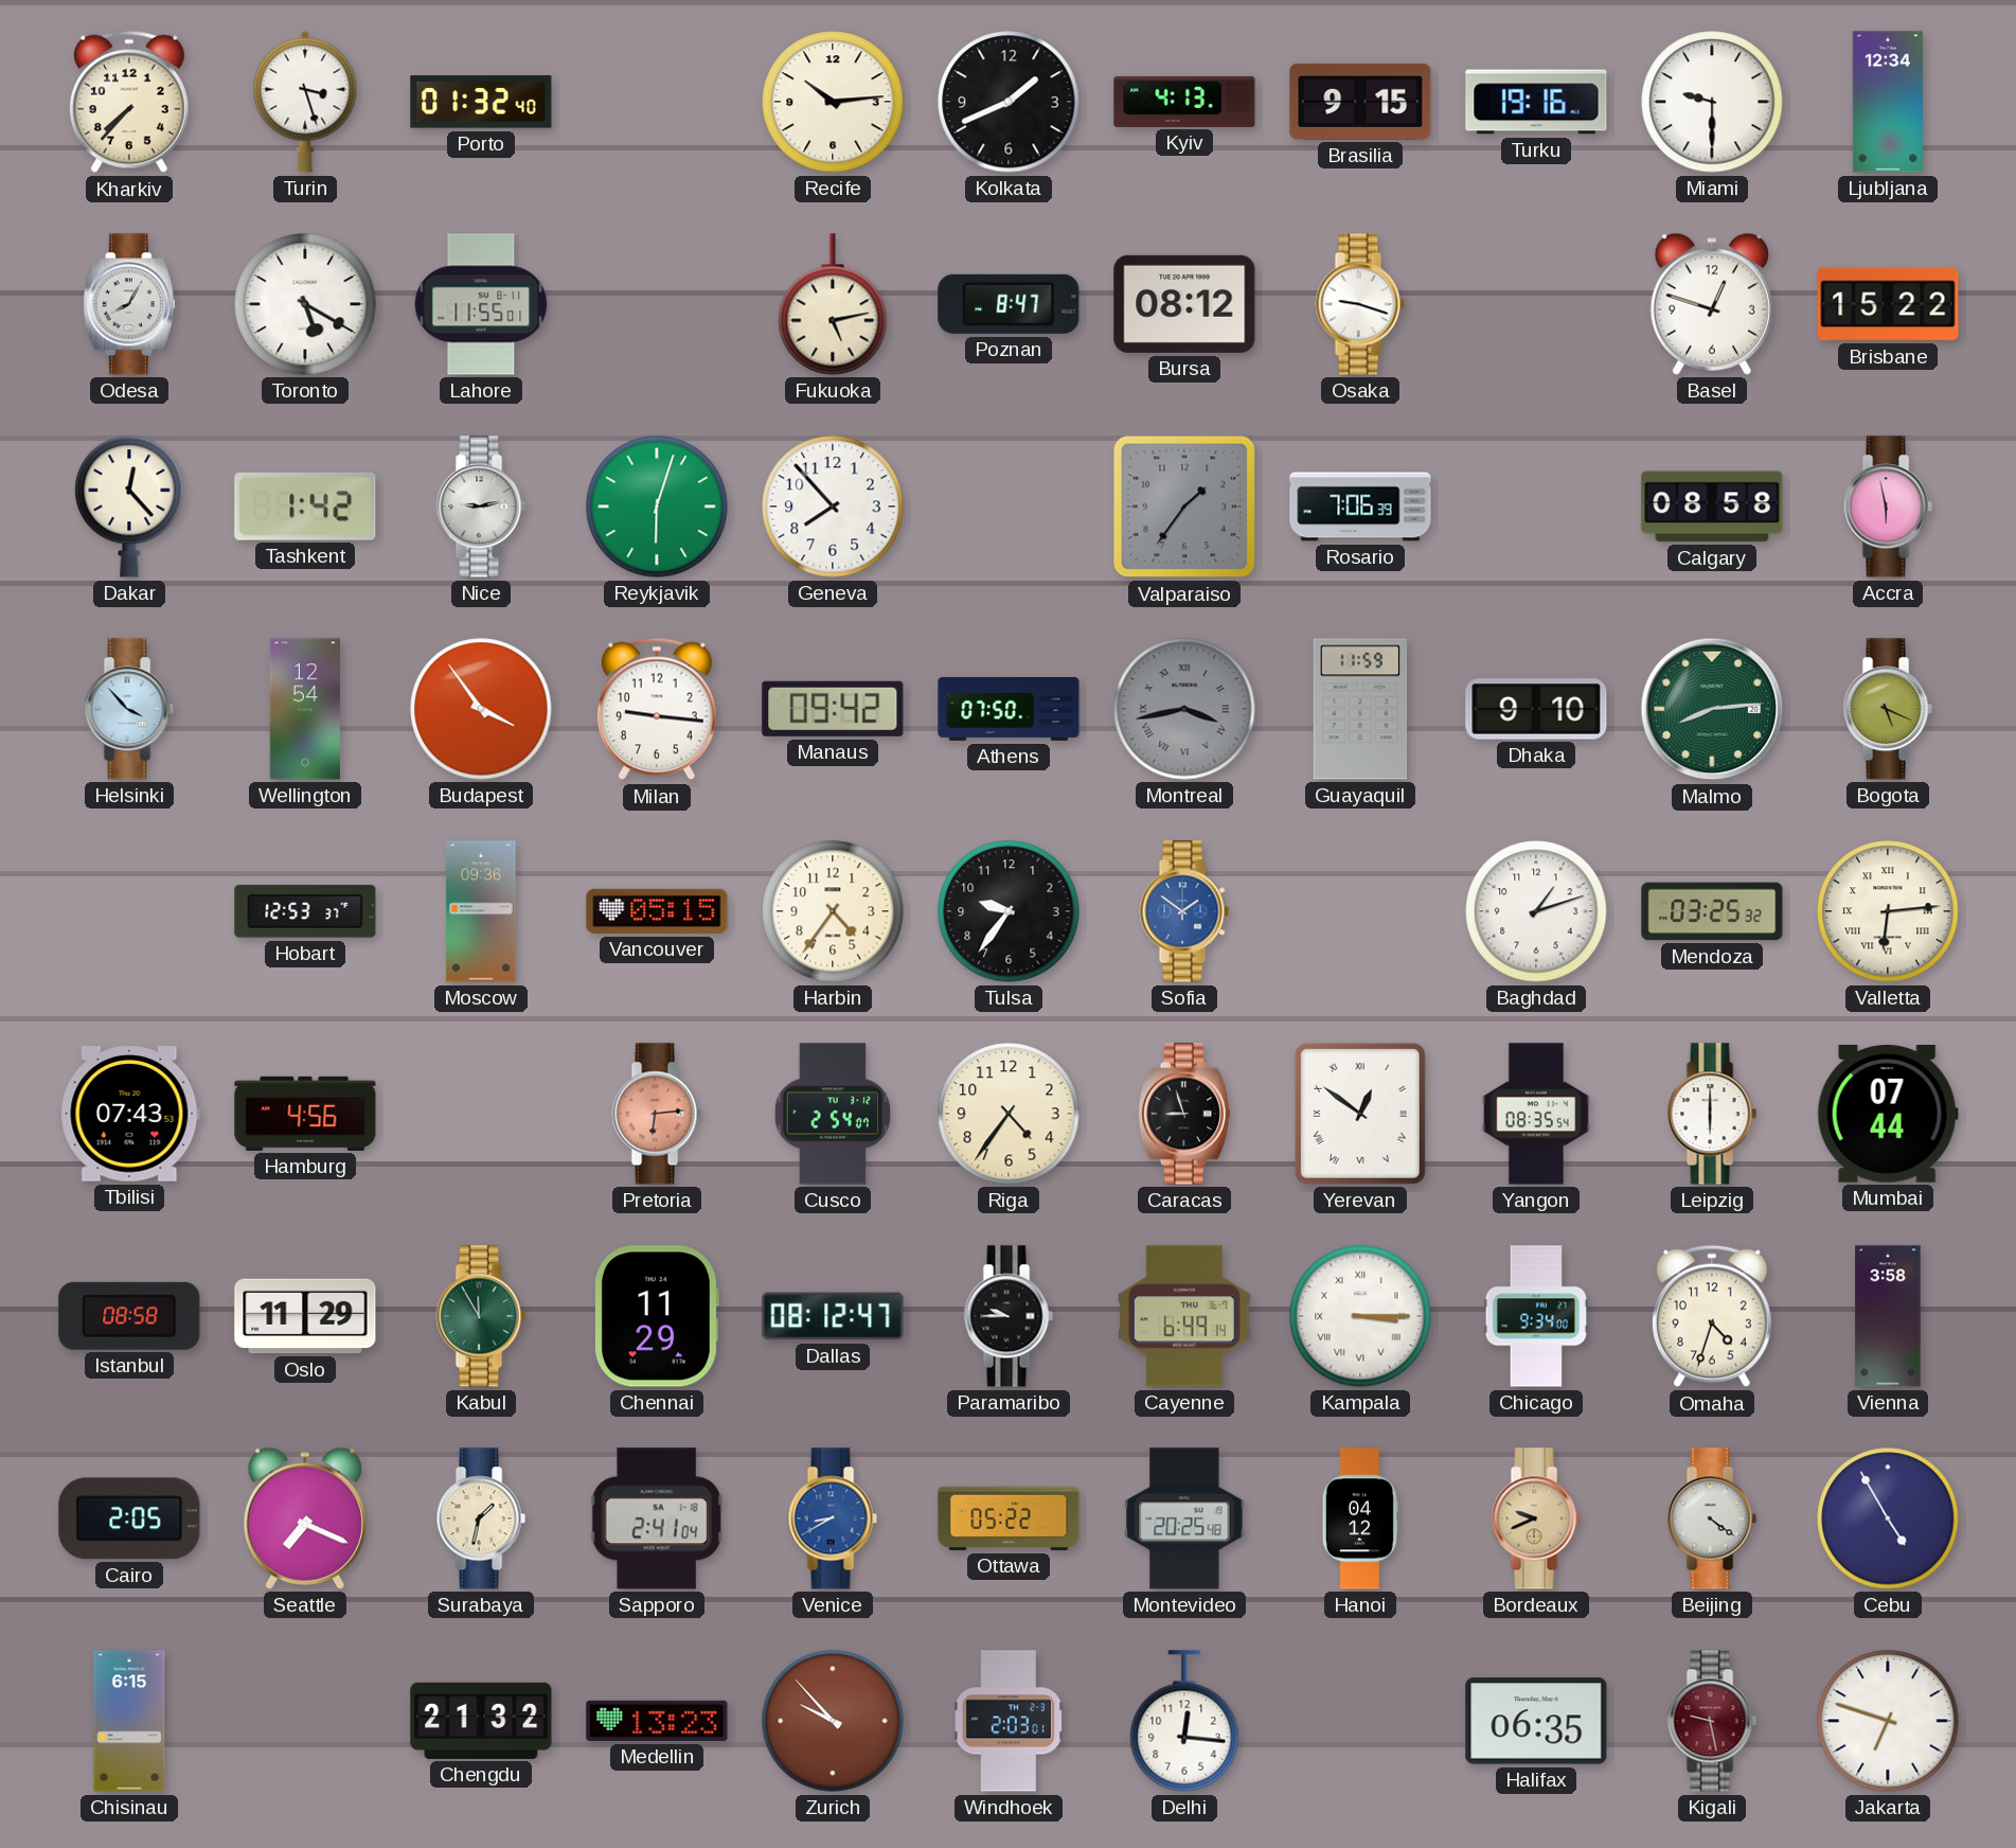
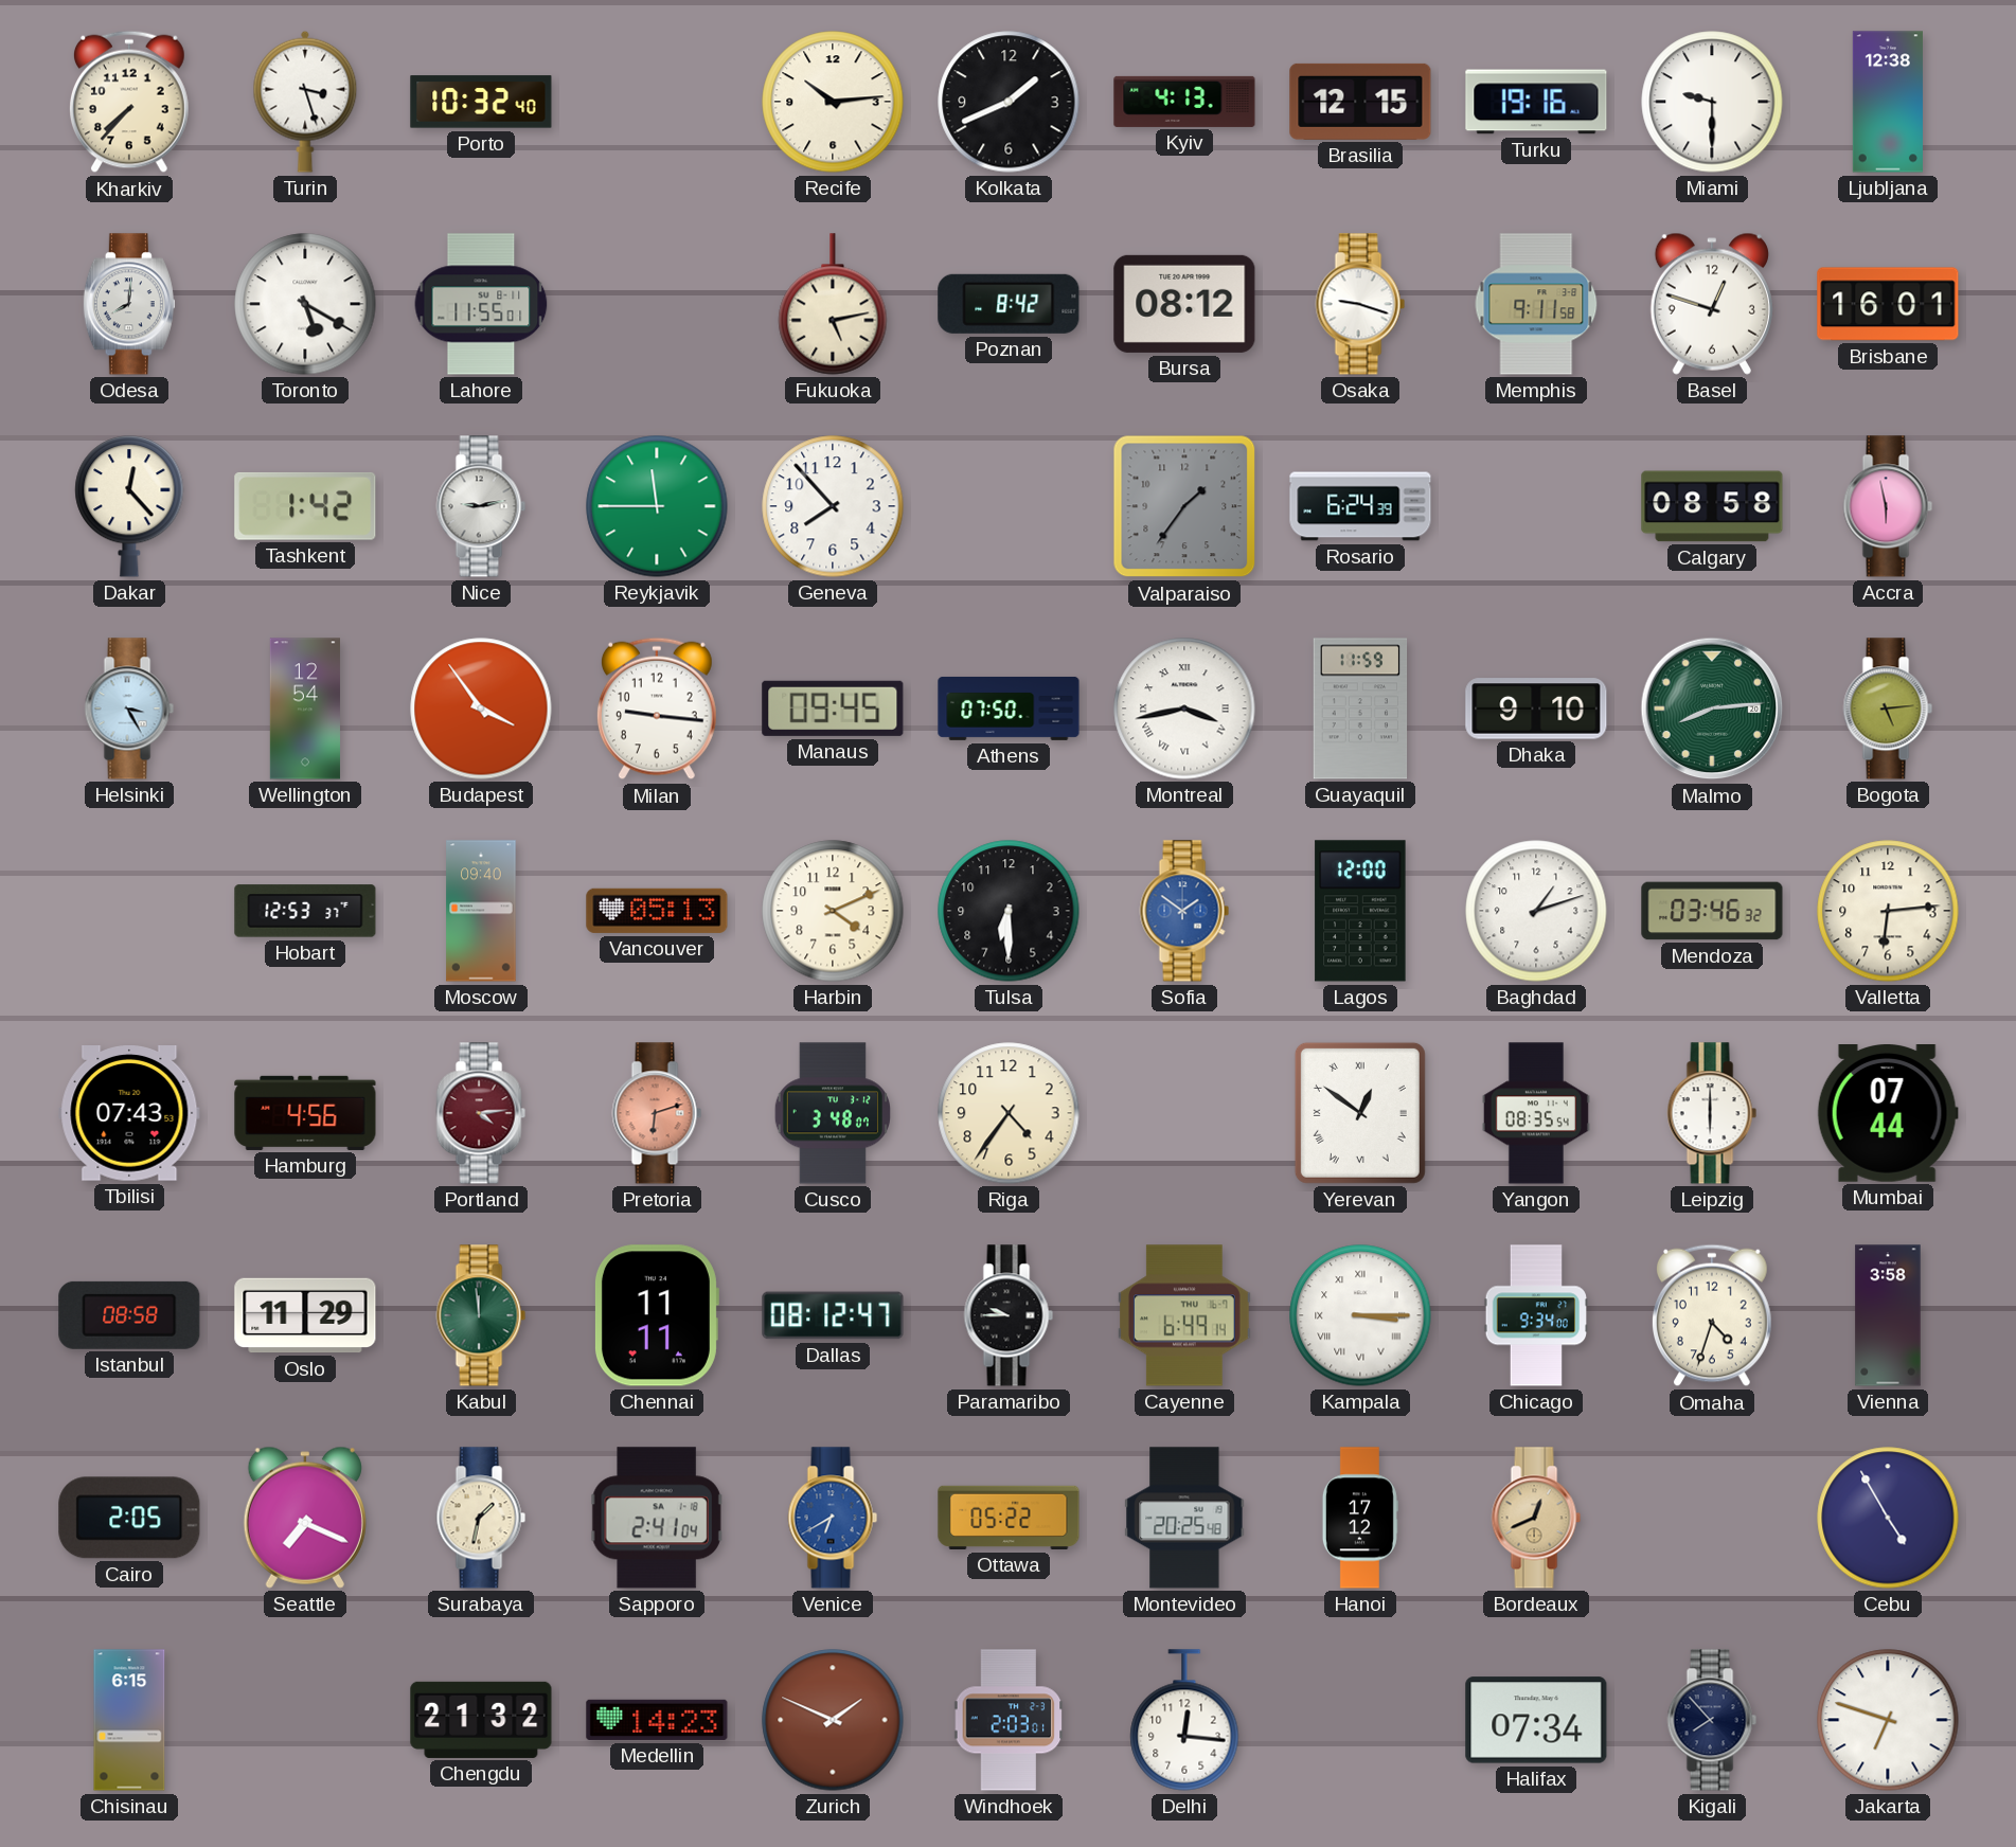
Porto: 01:32 -> 10:32
Brasilia: 9:15 -> 12:15
Ljubljana: 12:34 -> 12:38
Odesa: 8:05 -> 8:01
Poznan: 8:47 -> 8:42
Memphis: none -> 9:11
Brisbane: 15:22 -> 16:01
Reykjavik: 6:03 -> 11:45
Rosario: 7:06 -> 6:24
Helsinki: 3:53 -> 3:25
Manaus: 09:42 -> 09:45
Montreal dial: grey -> white
Bogota: 5:19 -> 5:14
Moscow: 09:36 -> 09:40
Vancouver: 05:15 -> 05:13
Harbin: 4:36 -> 4:11
Tulsa: 9:36 -> 6:30
Lagos: none -> 12:00
Mendoza: 03:25 -> 03:46
Valletta numerals: Roman -> Arabic
Portland: none -> 4:14
Pretoria: 6:14 -> 6:12
Cusco: 2:54 -> 3:48
Caracas: 8:57 -> none
Kabul: 11:55 -> 11:59
Chennai: 11:29 -> 11:11
Venice: 8:40 -> 6:40
Hanoi: 04:12 -> 17:12
Bordeaux: 9:41 -> 12:41
Beijing: 4:21 -> none
Medellin: 13:23 -> 14:23
Zurich: 9:53 -> 1:49
Halifax: 06:35 -> 07:34
Kigali: 9:28 -> 7:53
Kigali dial: burgundy -> navy
